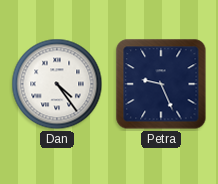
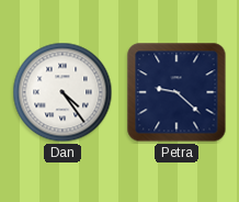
Petra: 9:26 -> 9:22
